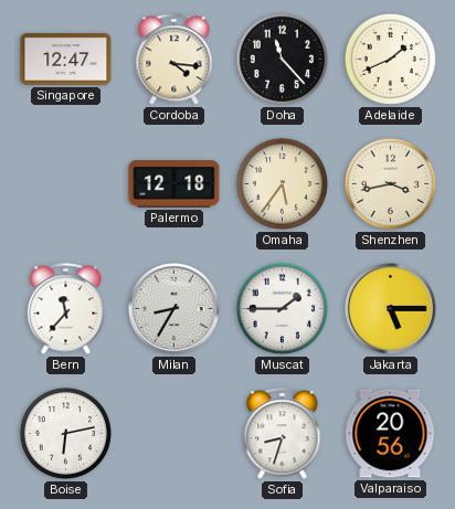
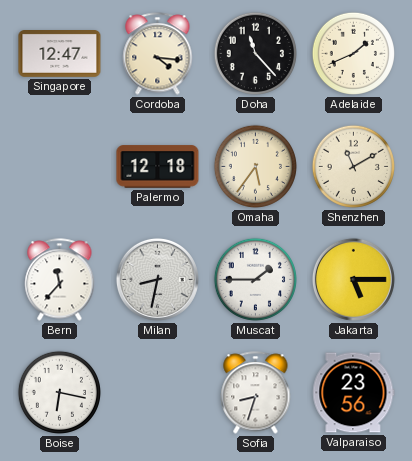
Shenzhen: 3:43 -> 11:10
Milan: 8:35 -> 8:32
Boise: 6:13 -> 6:17
Valparaiso: 20:56 -> 23:56
